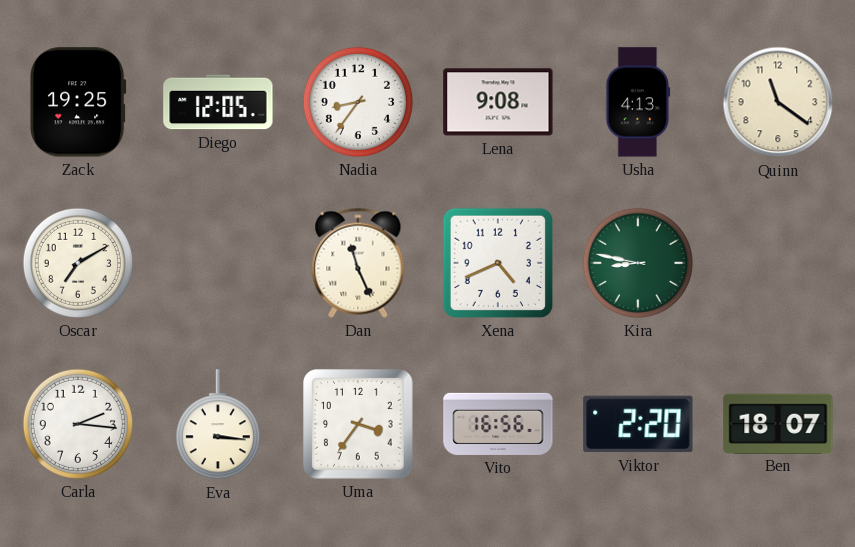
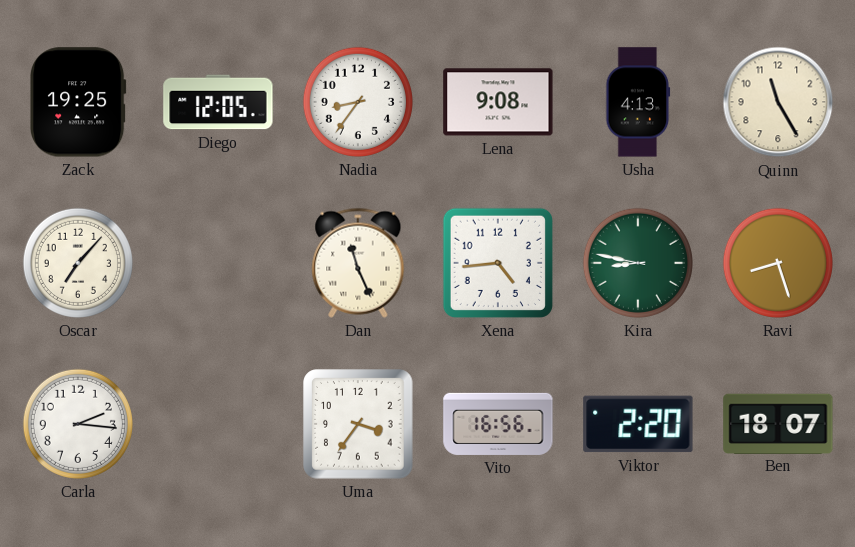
Quinn: 11:21 -> 11:25
Oscar: 7:10 -> 7:07
Xena: 4:41 -> 4:44
Ravi: none -> 8:27
Eva: 3:16 -> none
